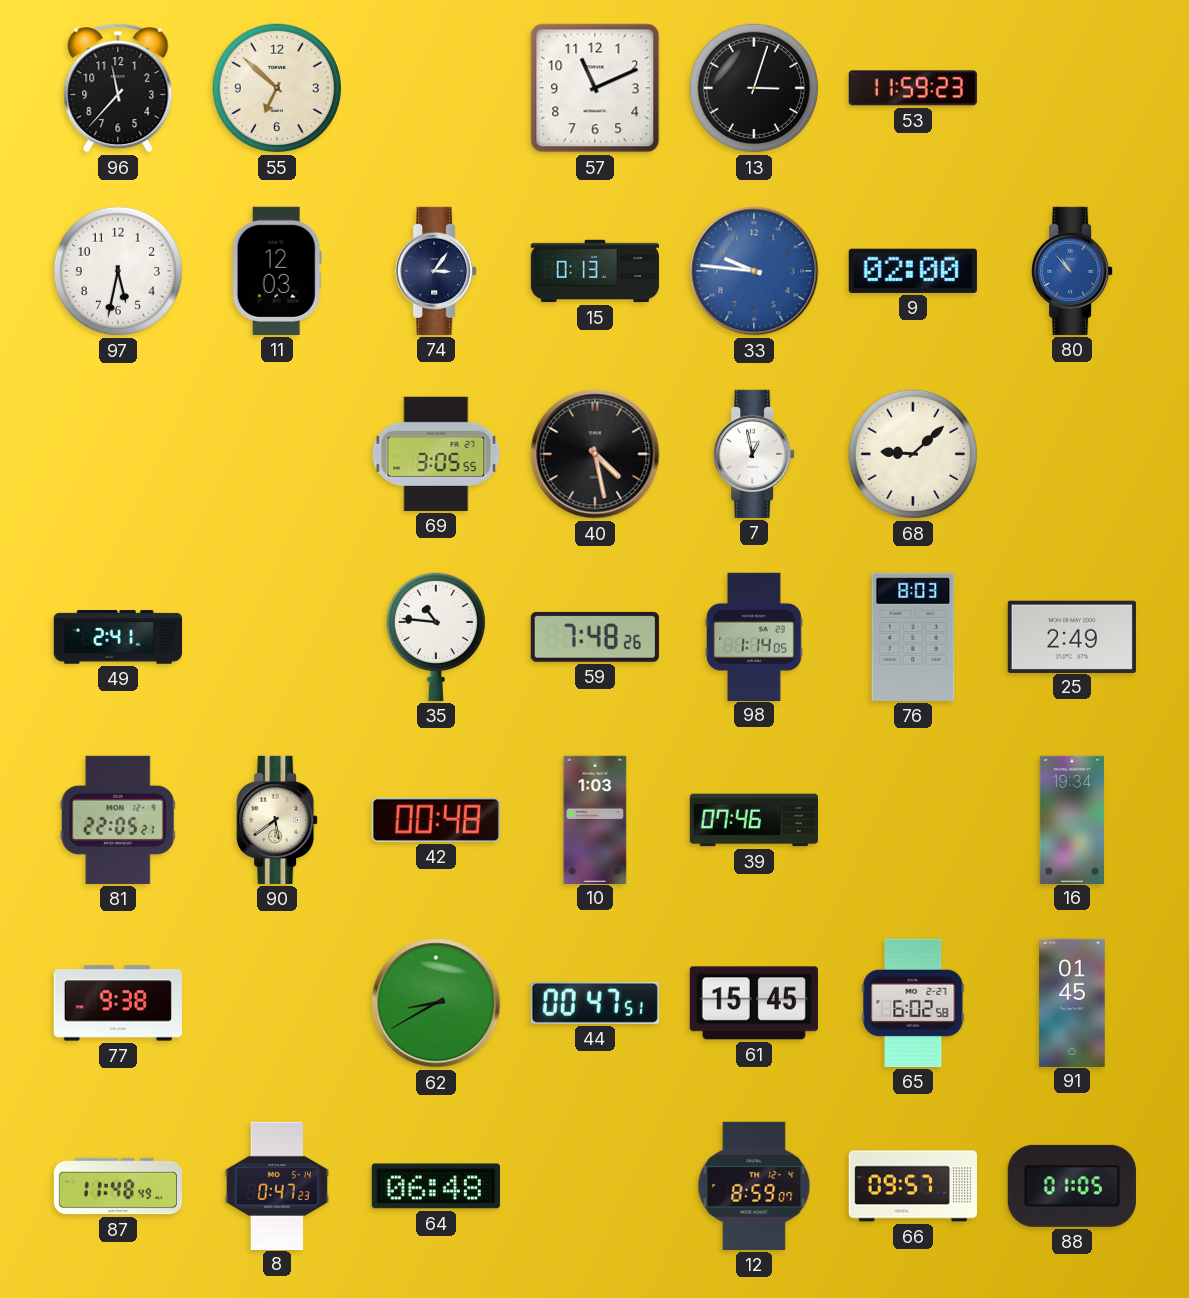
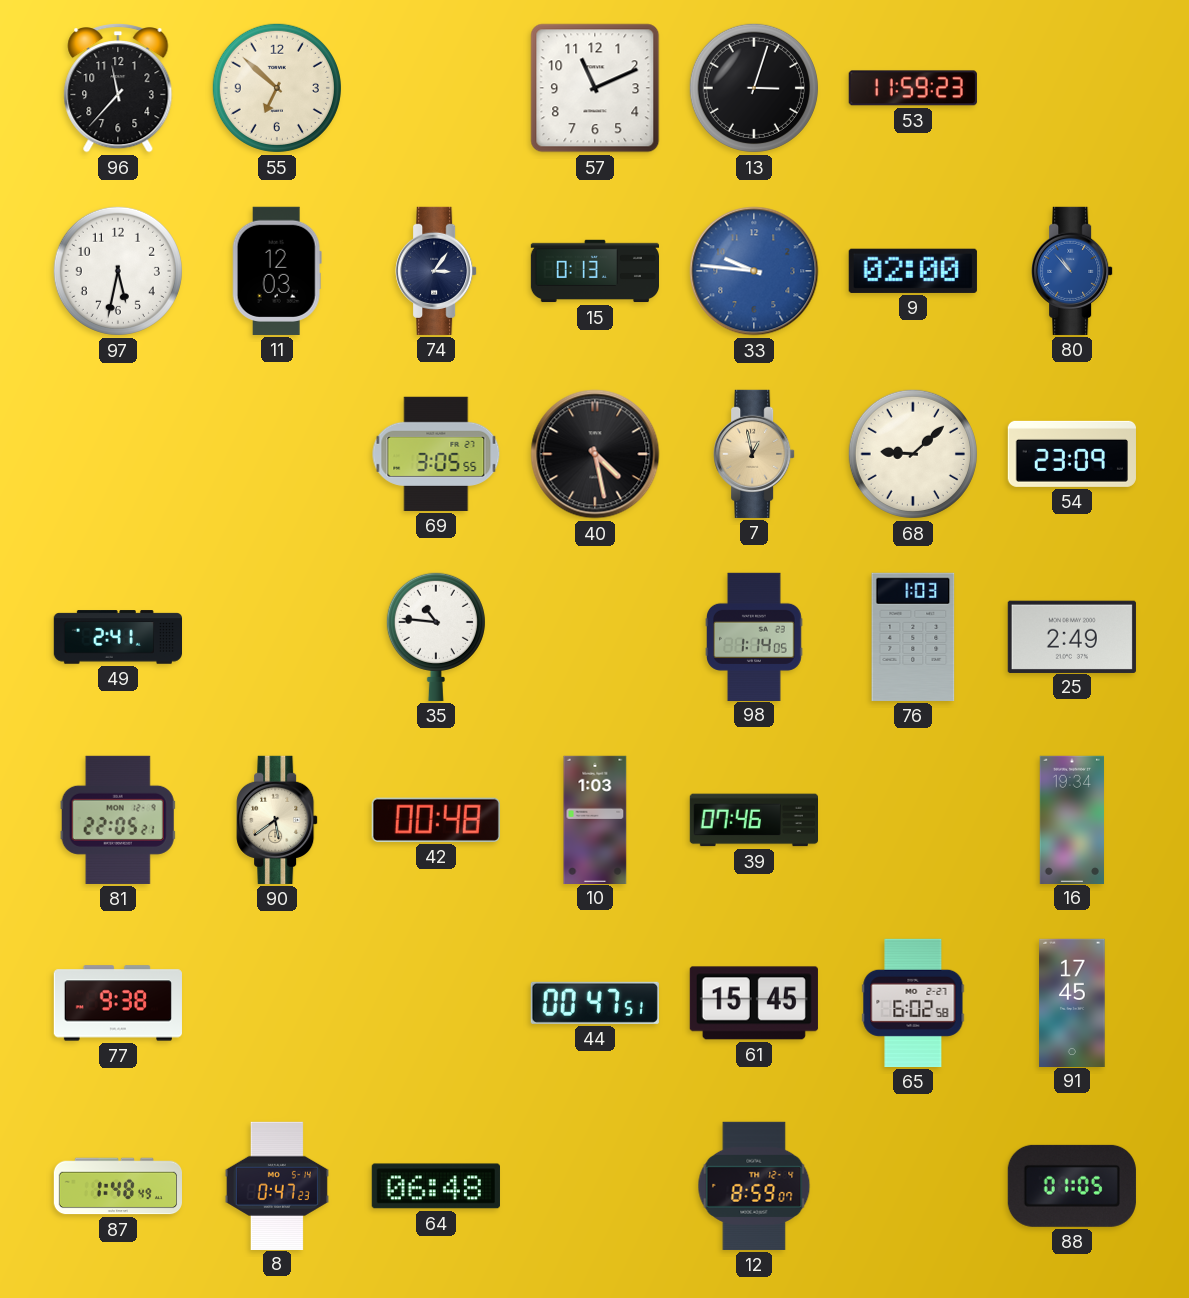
7 dial: white -> champagne
54: none -> 23:09
59: 7:48 -> none
76: 8:03 -> 1:03
62: 8:40 -> none
91: 01:45 -> 17:45
87: 11:48 -> 1:48
66: 09:57 -> none
